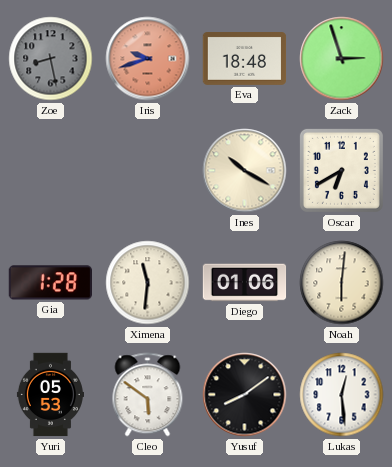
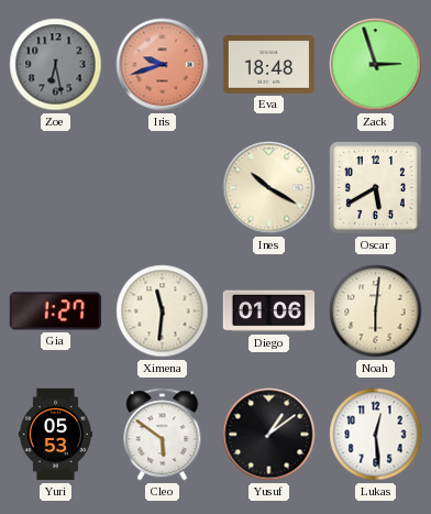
Zoe: 8:28 -> 6:28
Oscar: 6:40 -> 5:40
Gia: 1:28 -> 1:27
Yusuf: 8:09 -> 1:09
